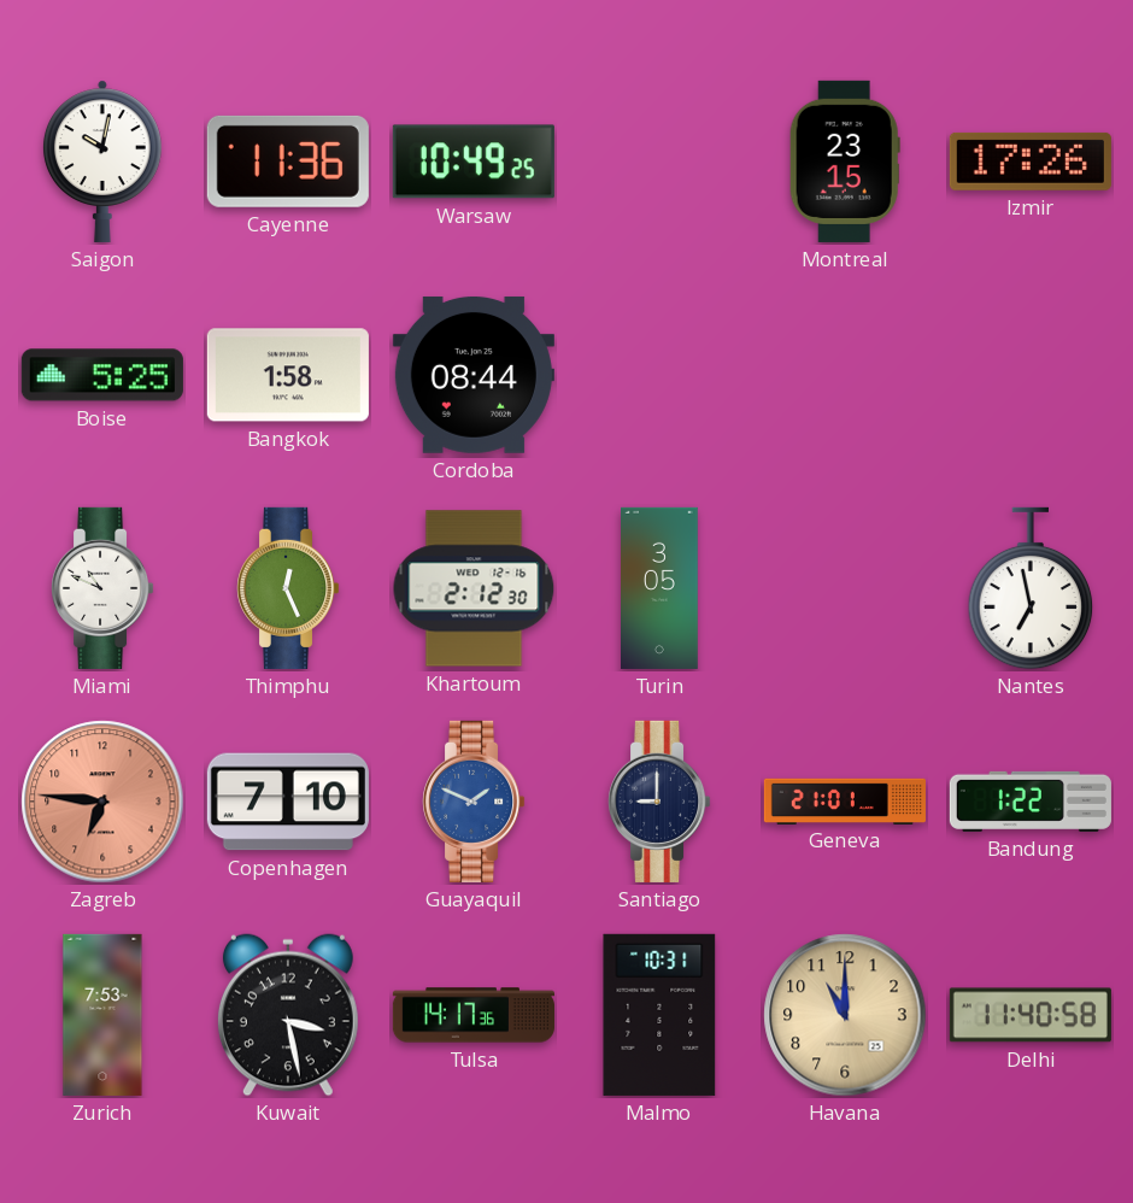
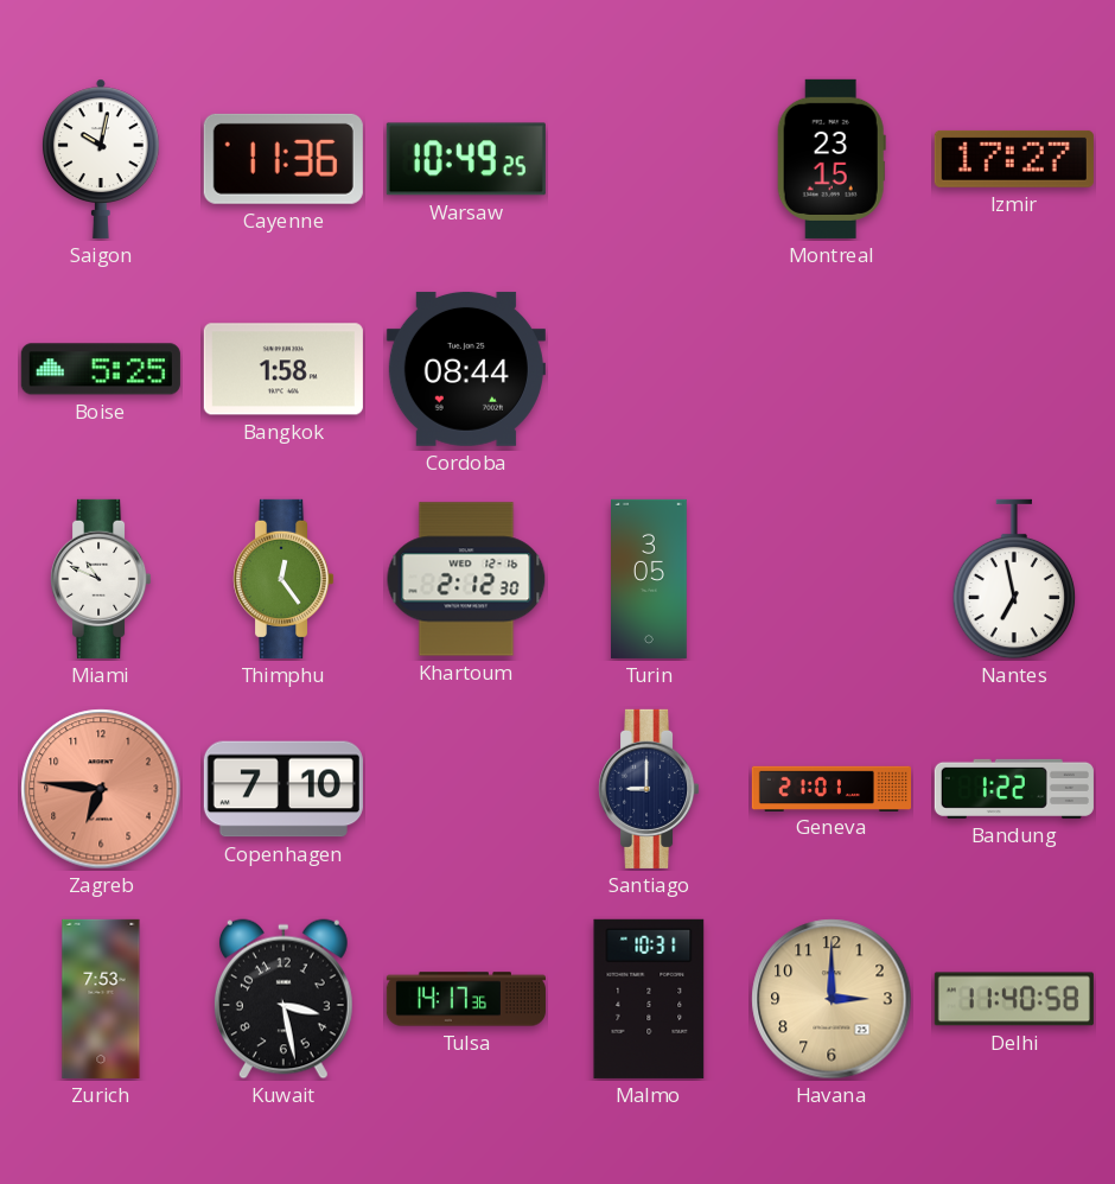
Izmir: 17:26 -> 17:27
Thimphu: 12:26 -> 12:24
Guayaquil: 1:49 -> none
Havana: 11:00 -> 3:00
